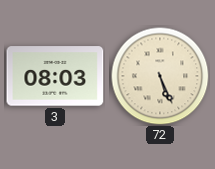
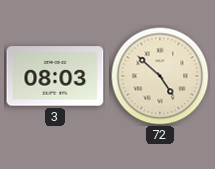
72: 5:26 -> 4:52
